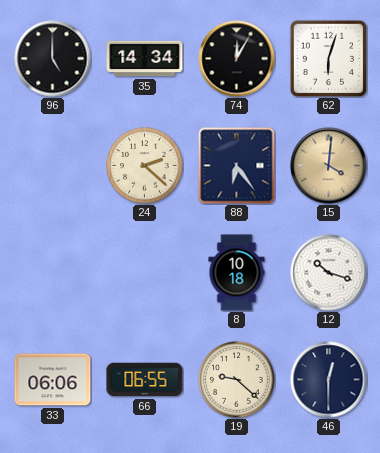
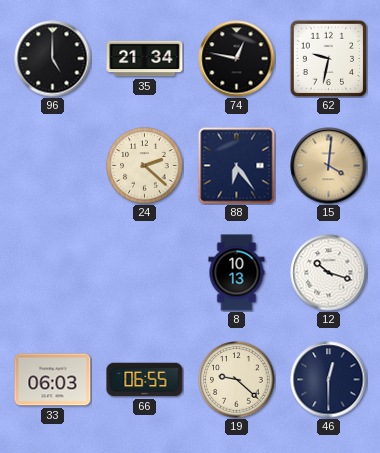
35: 14:34 -> 21:34
74: 12:05 -> 12:47
62: 6:03 -> 9:32
8: 10:18 -> 10:13
33: 06:06 -> 06:03
